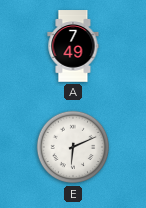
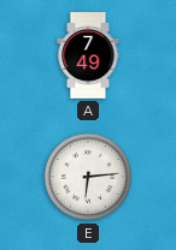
E: 6:11 -> 6:14
